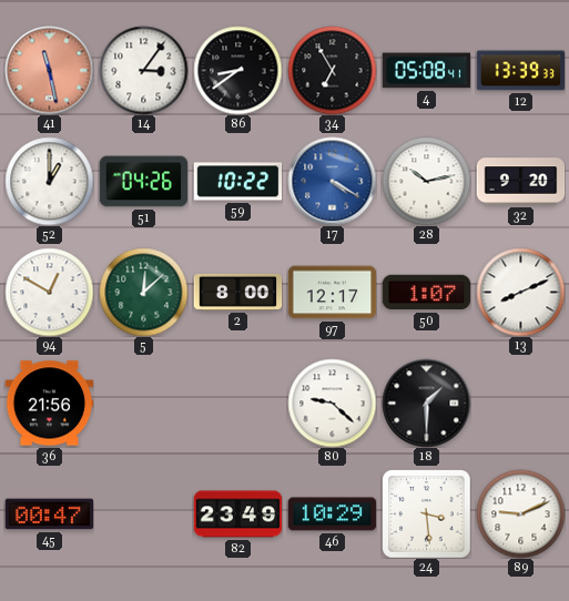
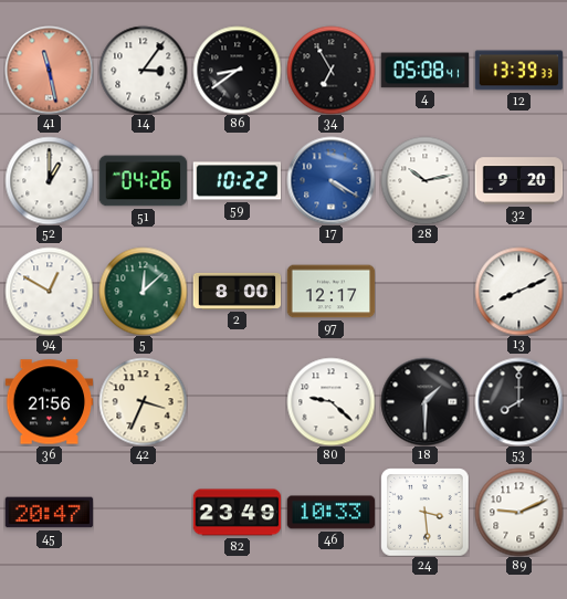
50: 1:07 -> none
42: none -> 3:34
53: none -> 8:00
45: 00:47 -> 20:47
46: 10:29 -> 10:33
